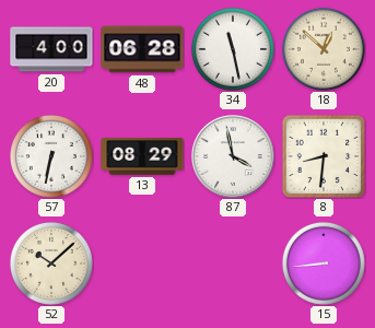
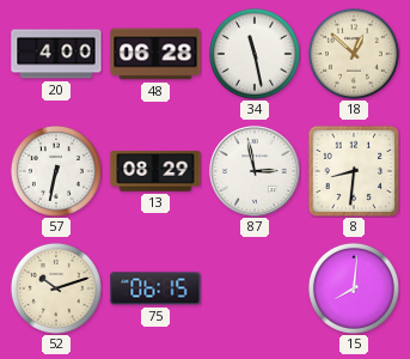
87: 3:58 -> 2:58
52: 10:08 -> 10:12
75: none -> 06:15
15: 8:44 -> 8:01
